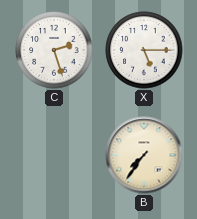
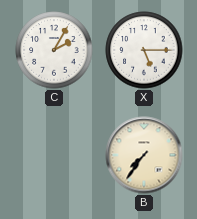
C: 2:27 -> 2:05
